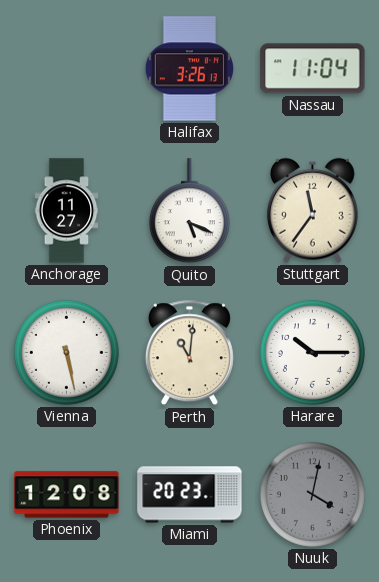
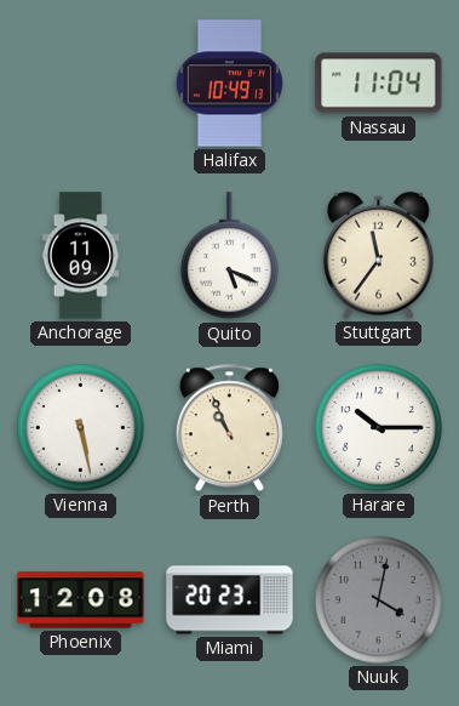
Halifax: 3:26 -> 10:49
Anchorage: 11:27 -> 11:09
Perth: 11:01 -> 10:56
